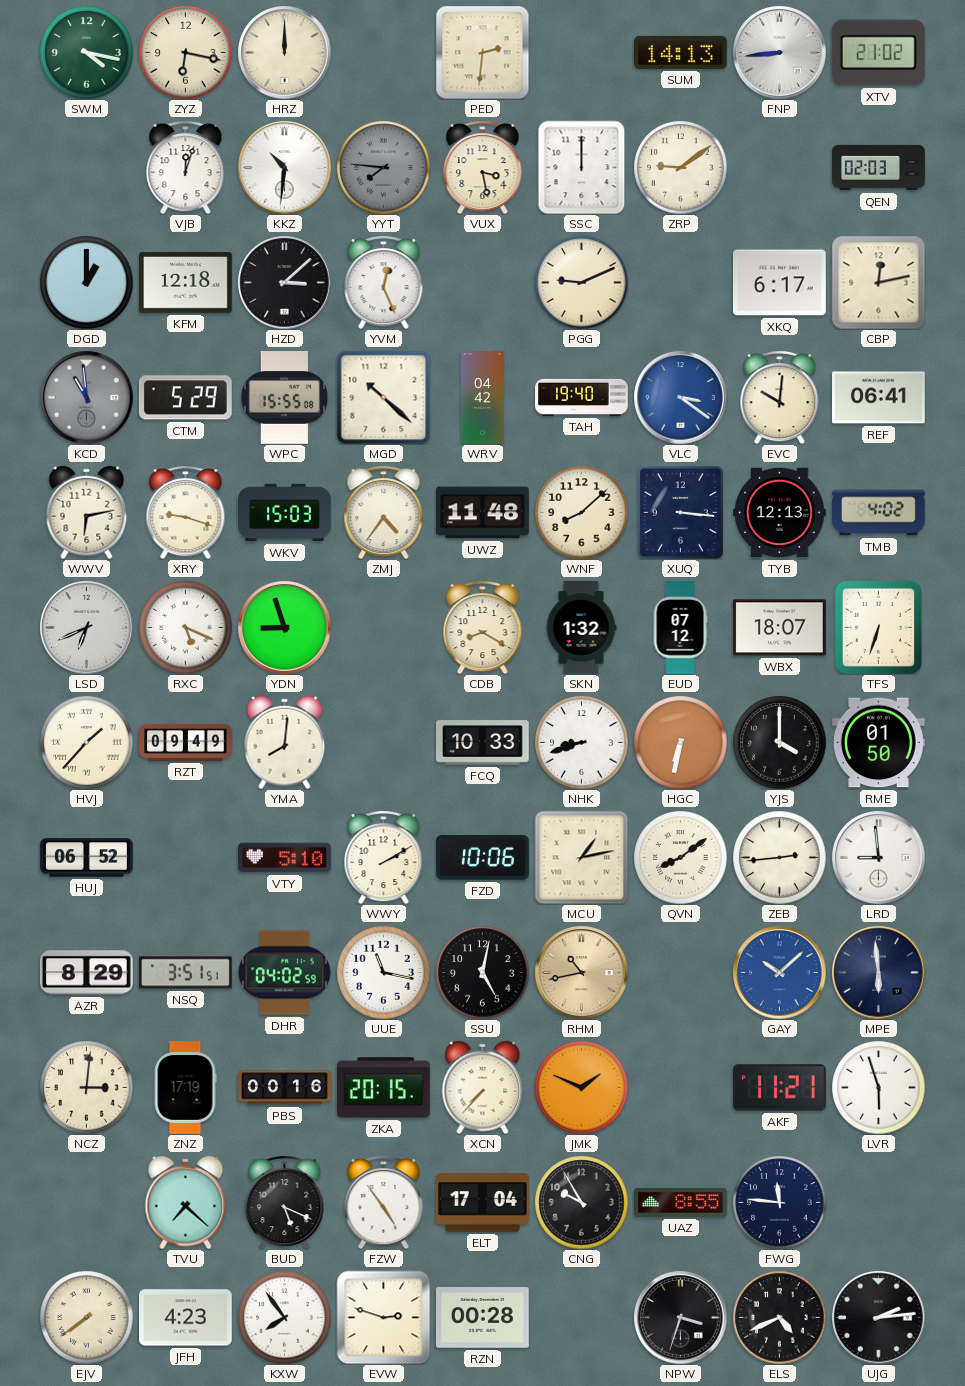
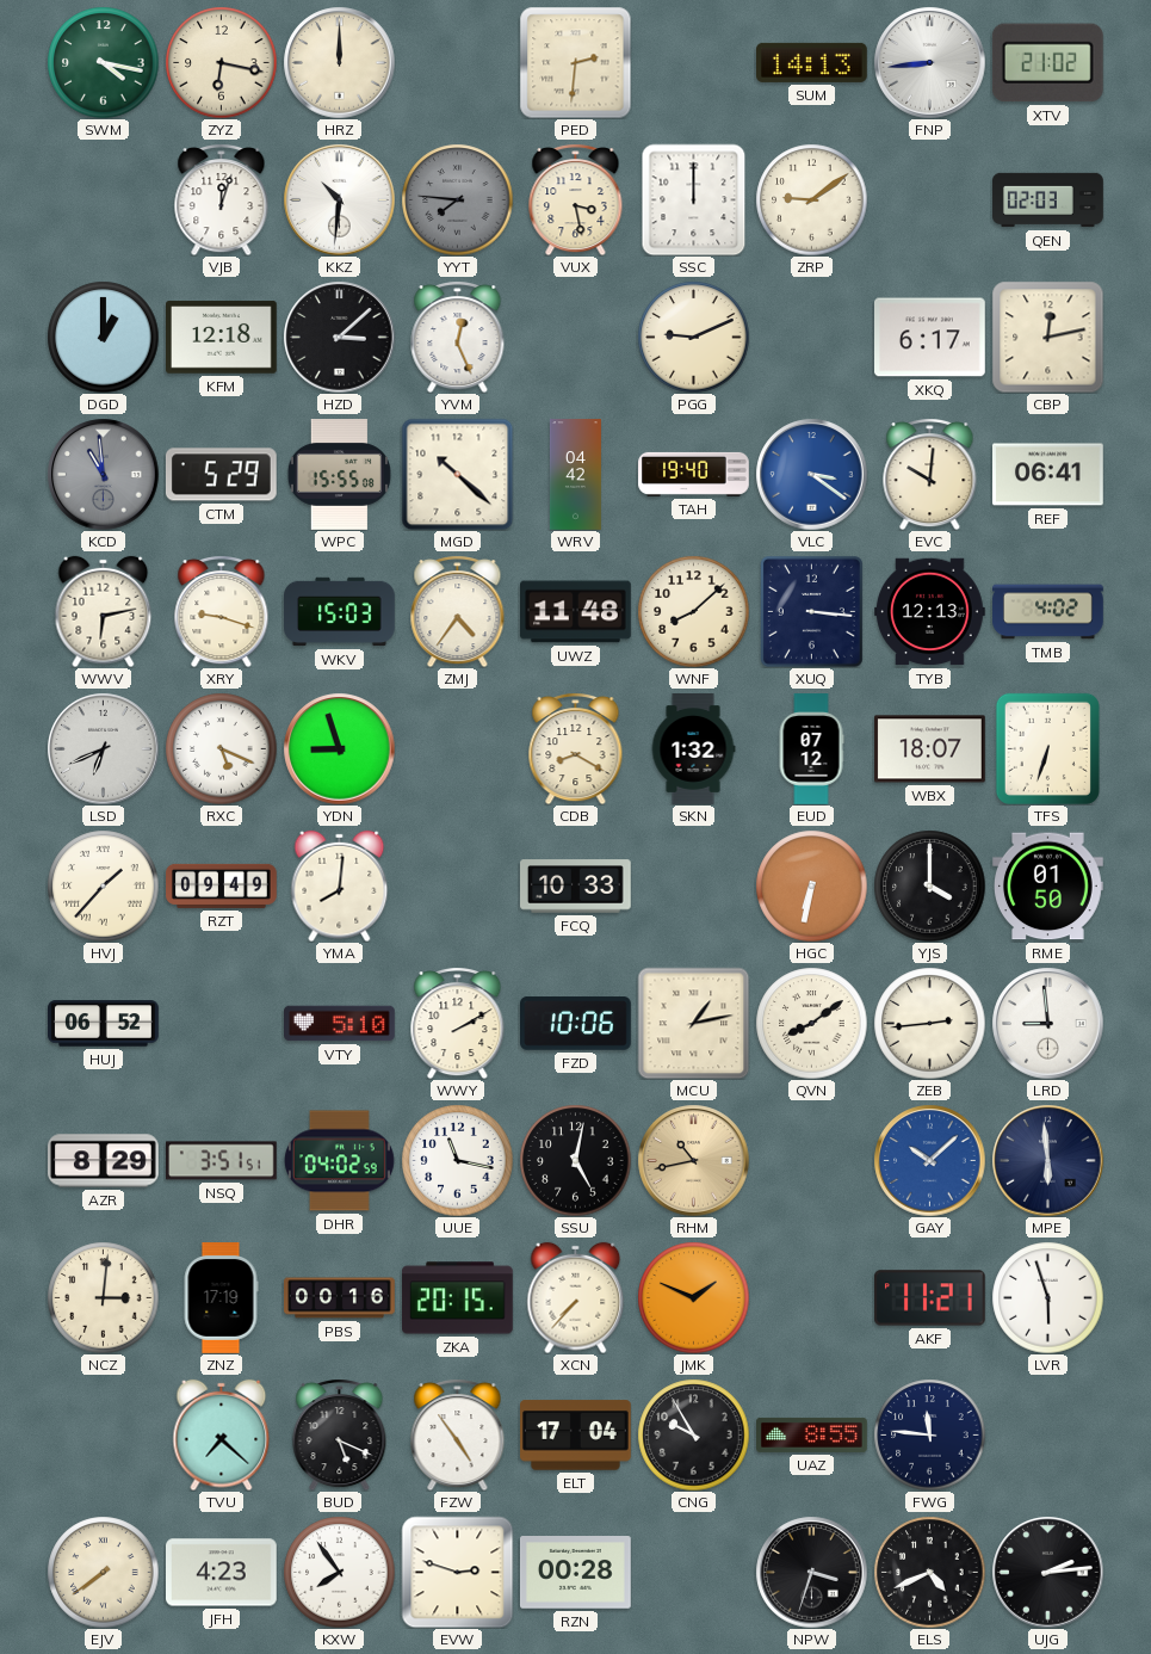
NHK: 8:42 -> none
